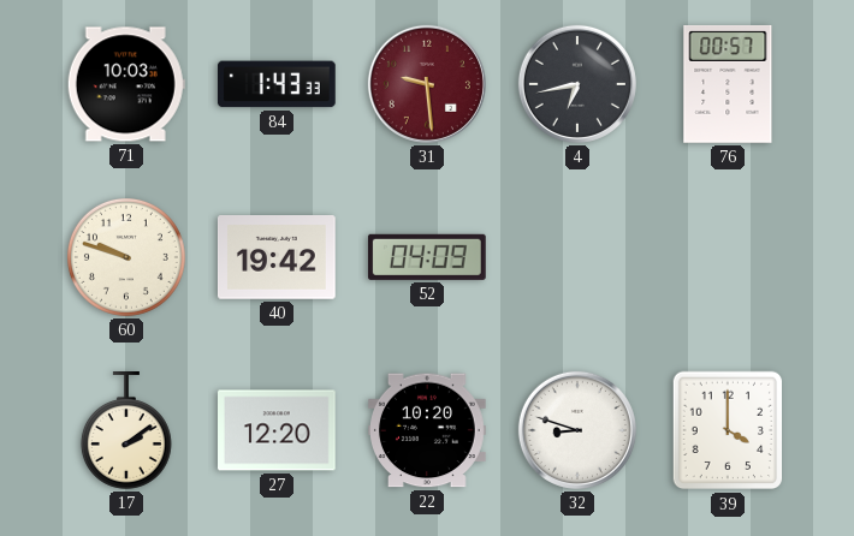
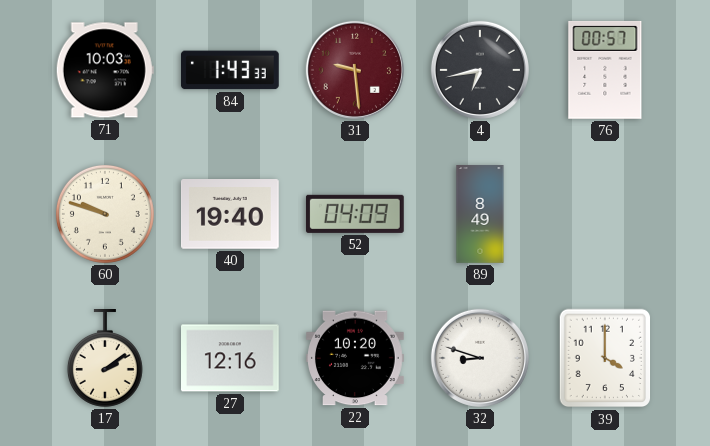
40: 19:42 -> 19:40
89: none -> 8:49
27: 12:20 -> 12:16
